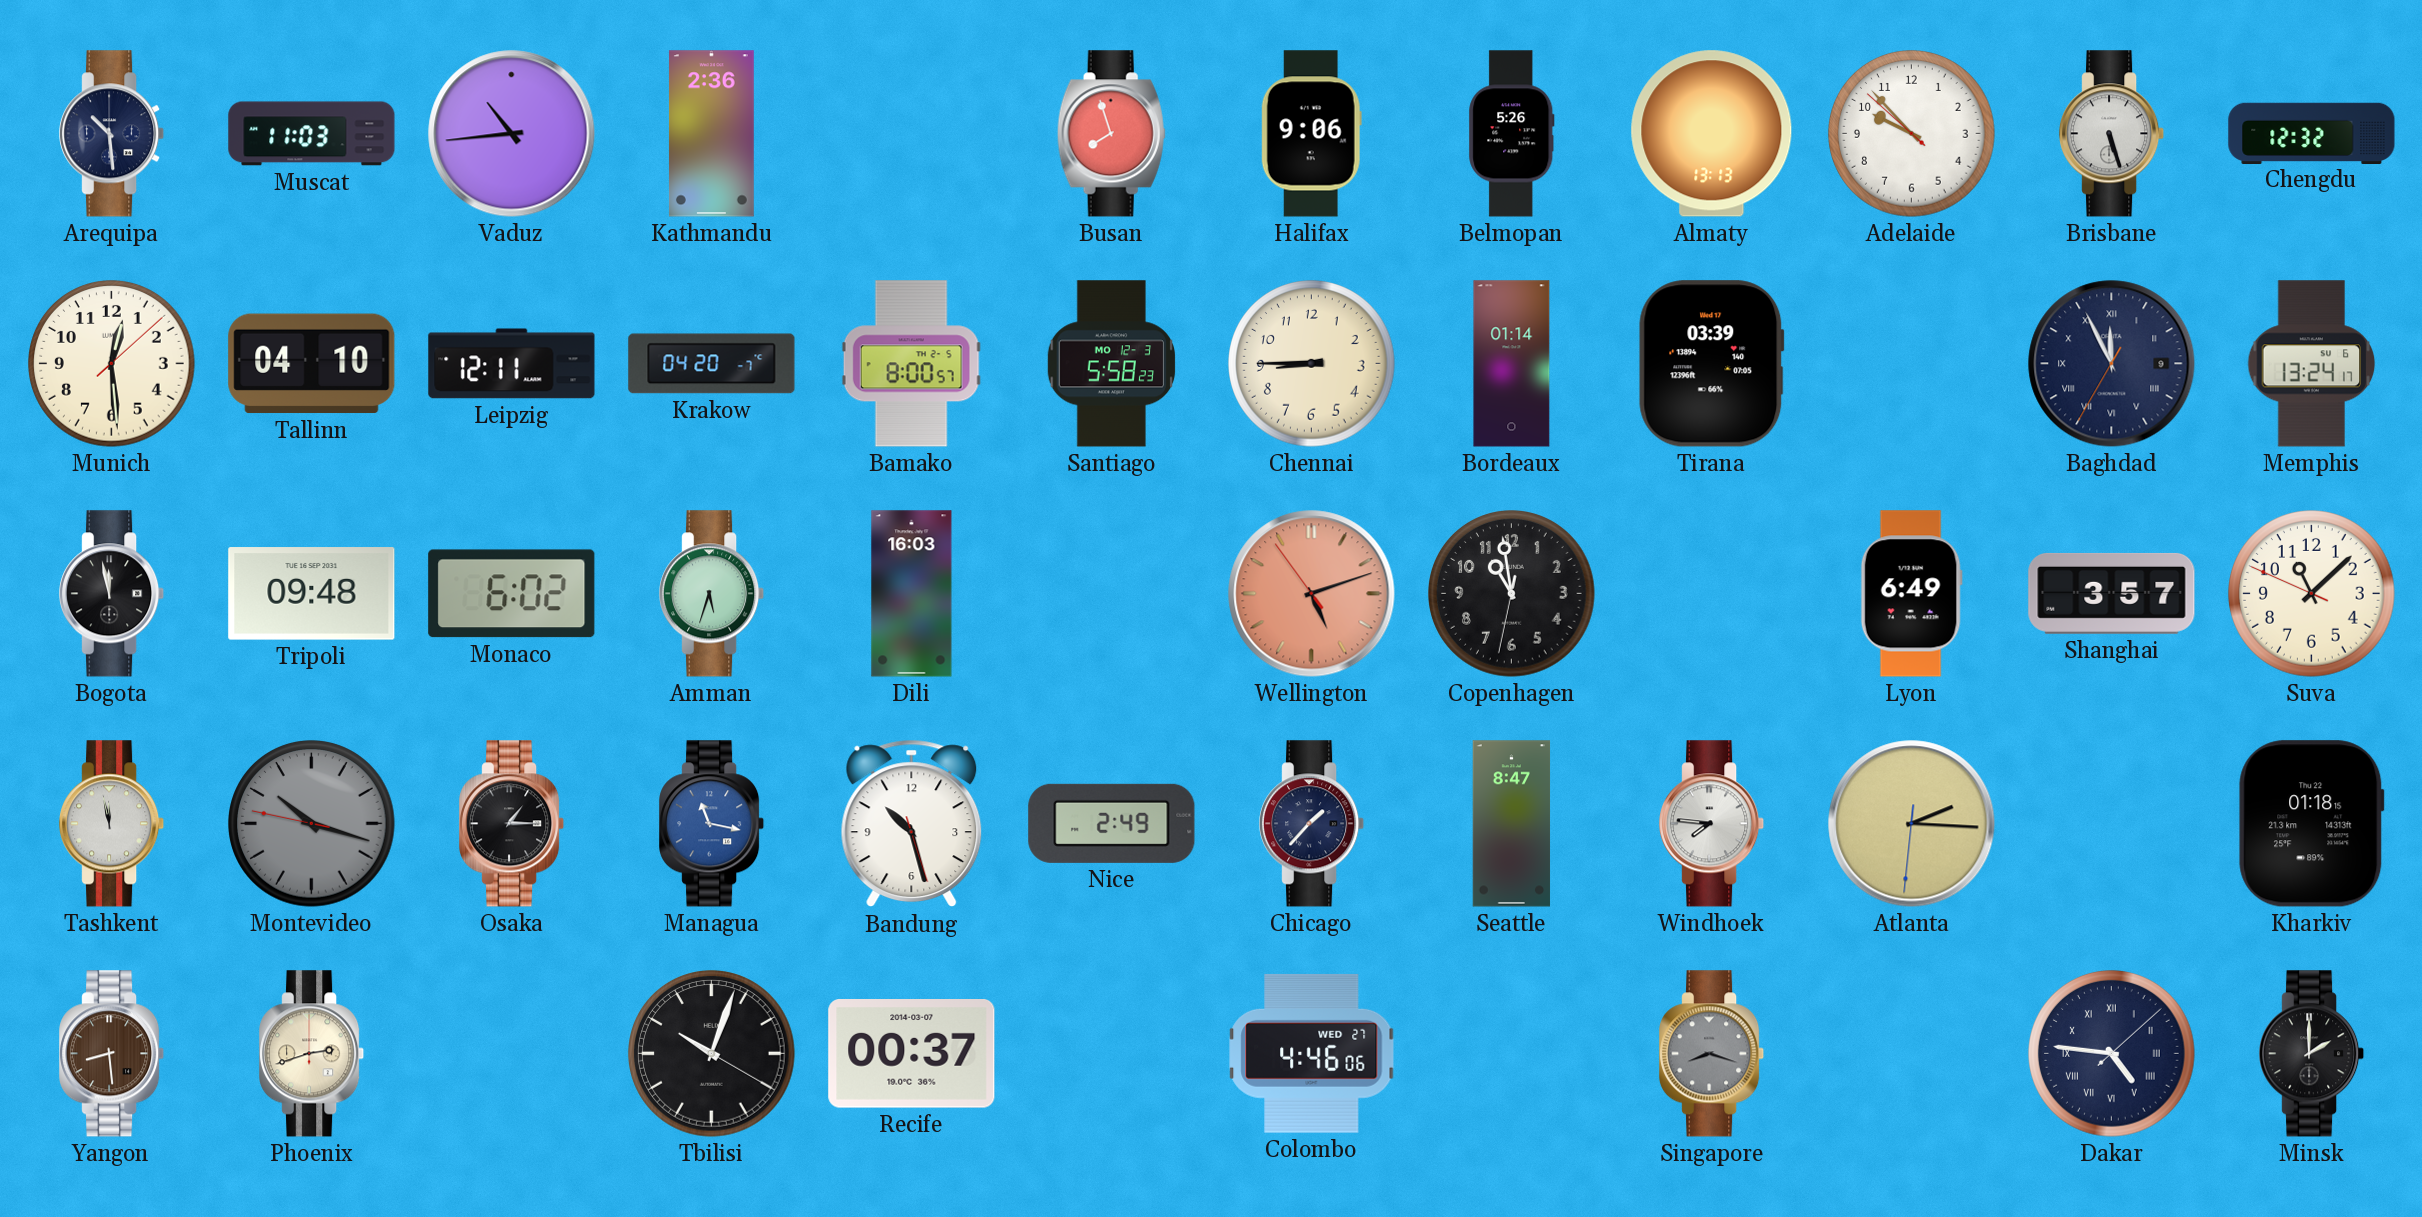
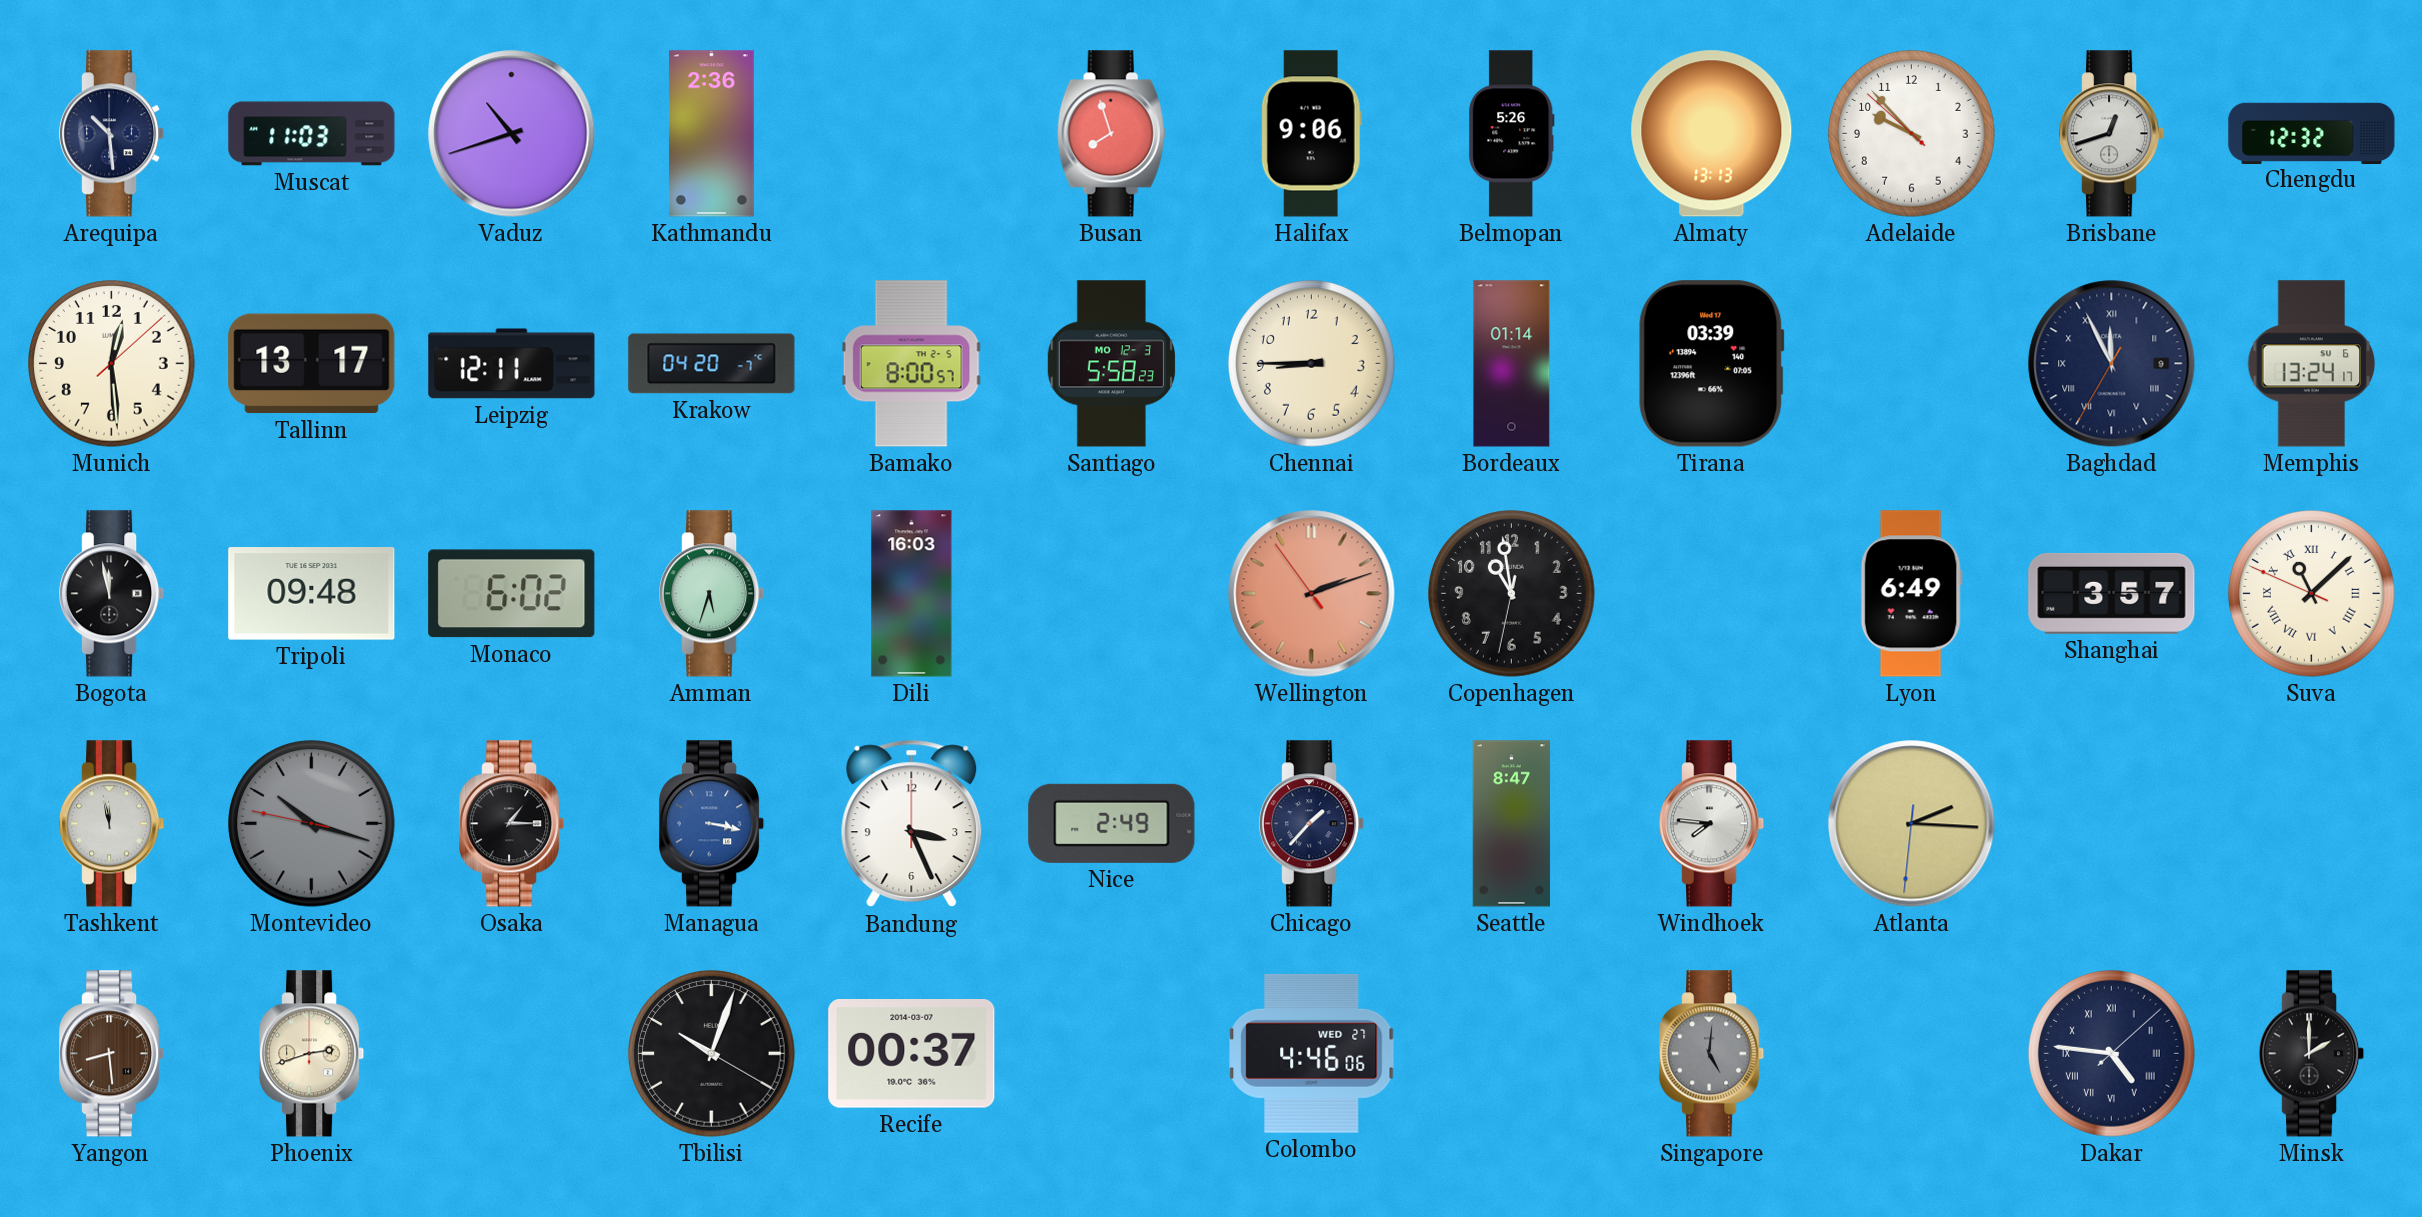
Vaduz: 10:44 -> 10:42
Brisbane: 5:27 -> 12:42
Tallinn: 04:10 -> 13:17
Wellington: 5:11 -> 2:11
Suva numerals: Arabic -> Roman
Managua: 11:17 -> 3:17
Bandung: 10:27 -> 3:26
Kharkiv: 01:18 -> none
Singapore: 8:18 -> 5:01
